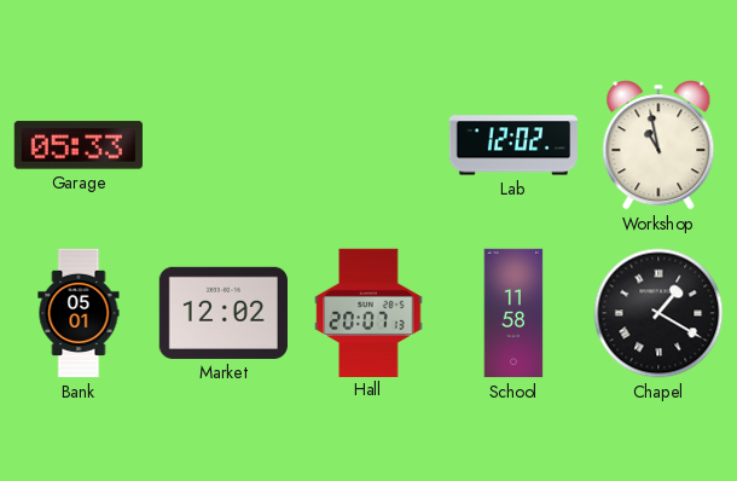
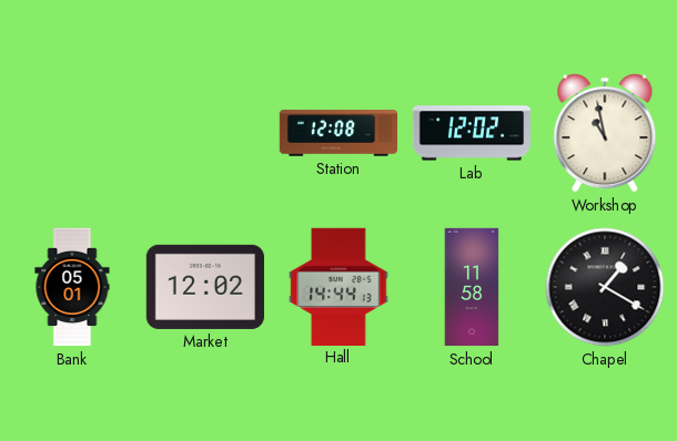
Garage: 05:33 -> none
Station: none -> 12:08
Hall: 20:07 -> 14:44
